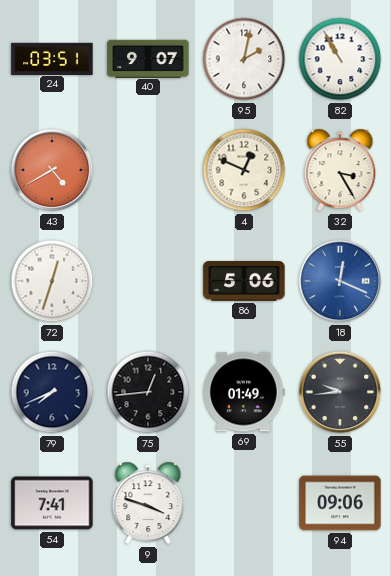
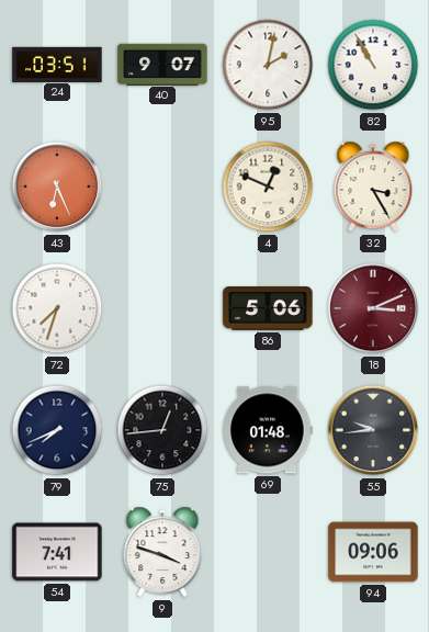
43: 4:40 -> 6:26
72: 12:33 -> 7:33
18: 12:19 -> 3:11
18 dial: blue -> burgundy
69: 01:49 -> 01:48
